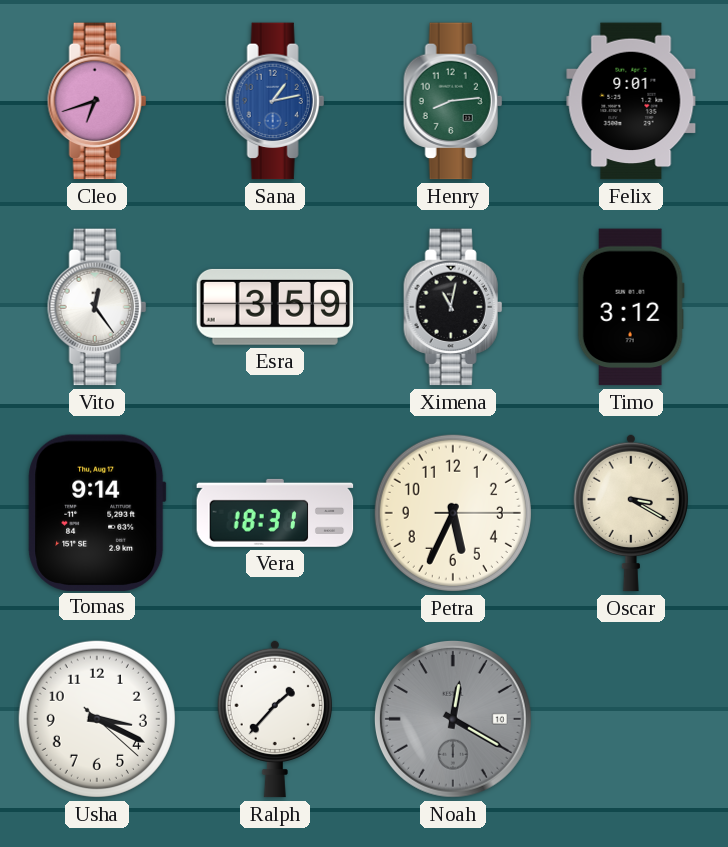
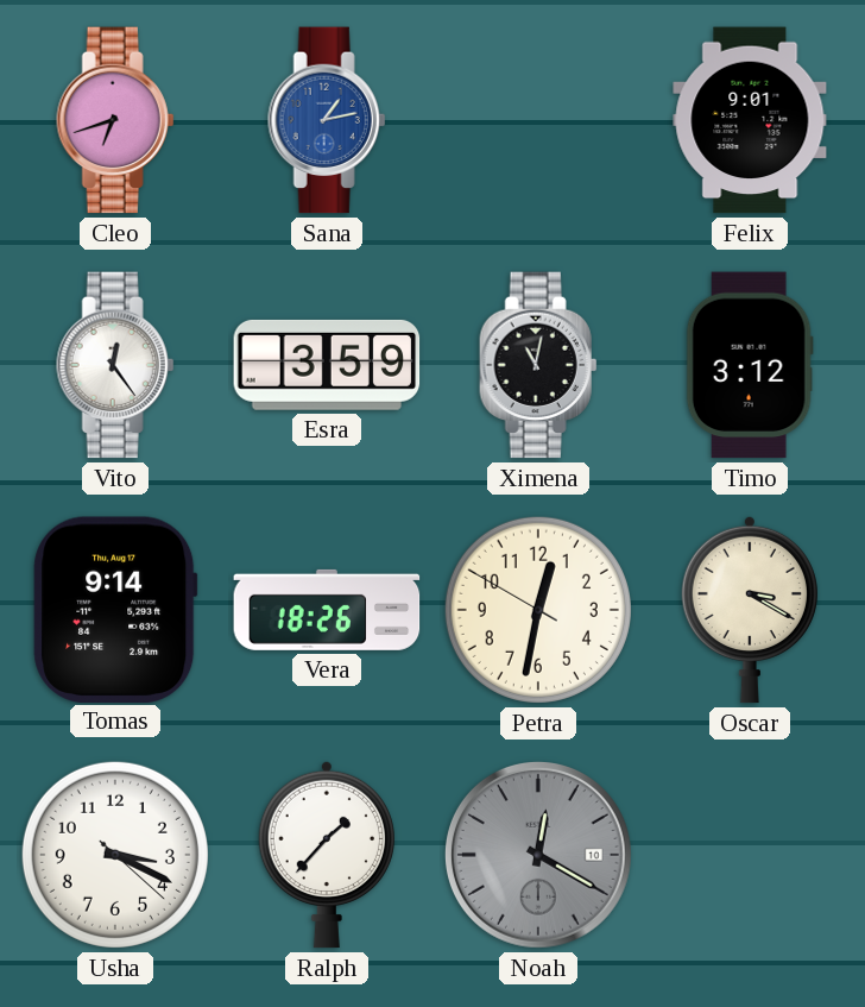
Henry: 8:14 -> none
Vera: 18:31 -> 18:26
Petra: 5:34 -> 12:31
